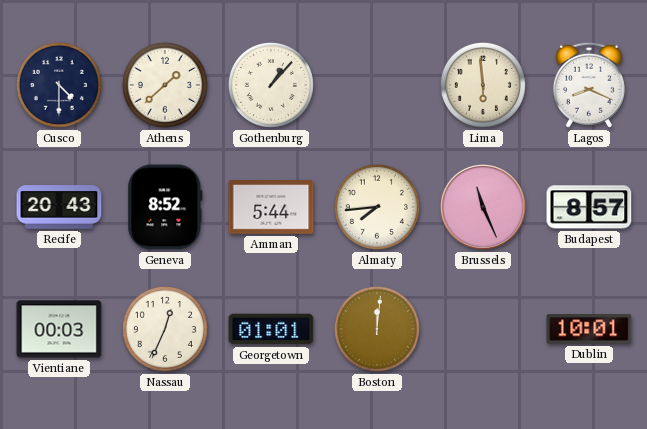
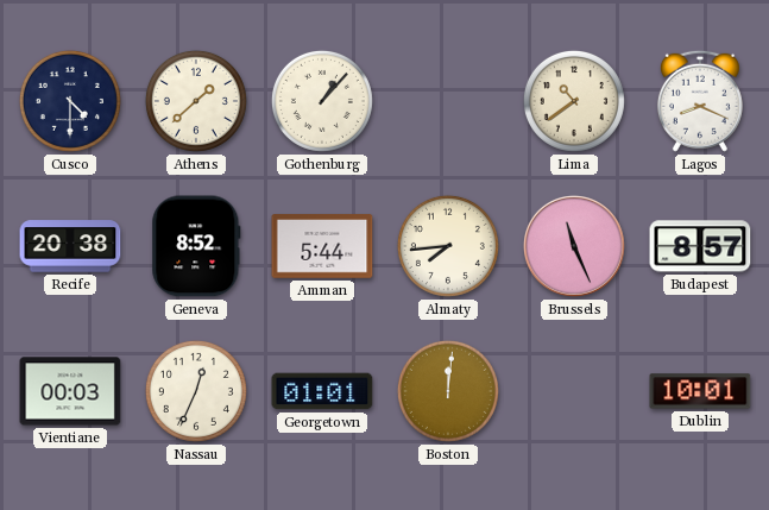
Lima: 5:59 -> 10:39
Recife: 20:43 -> 20:38
